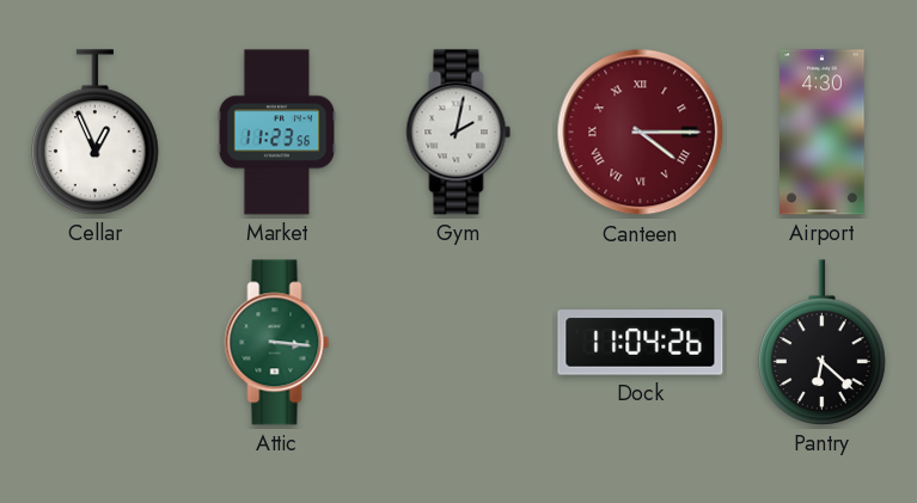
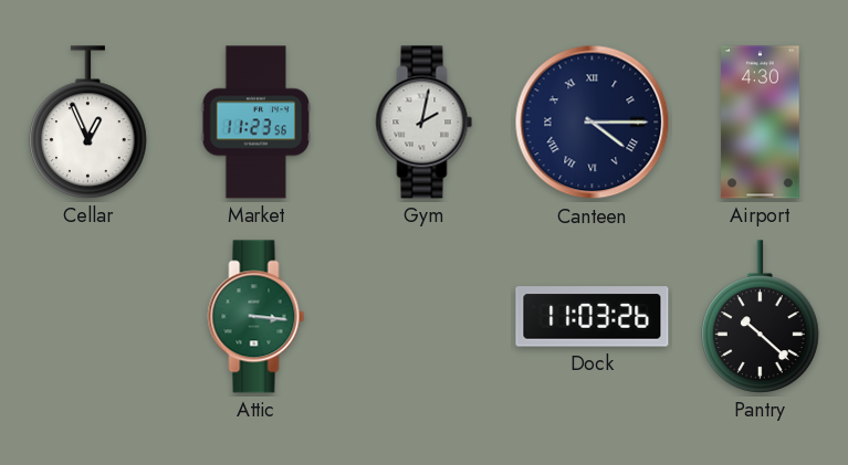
Canteen dial: burgundy -> navy
Dock: 11:04 -> 11:03
Pantry: 6:22 -> 10:22
